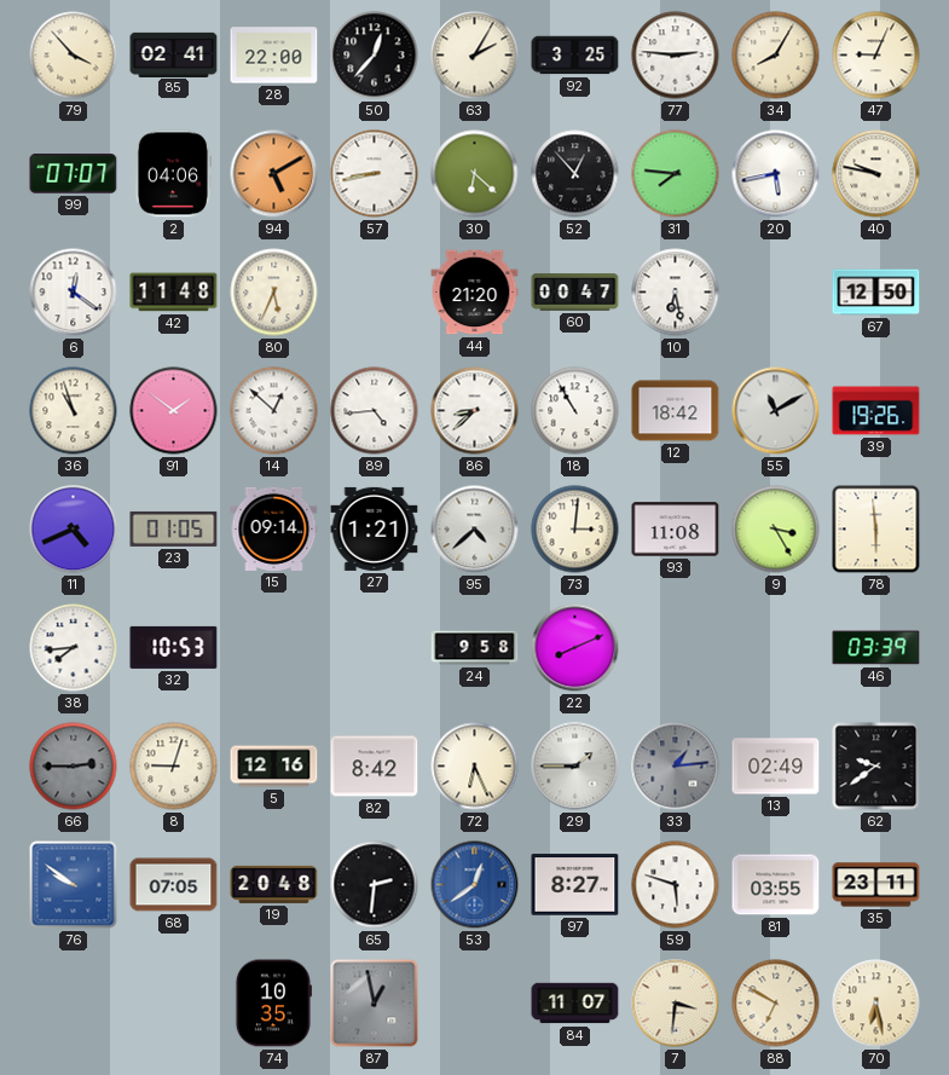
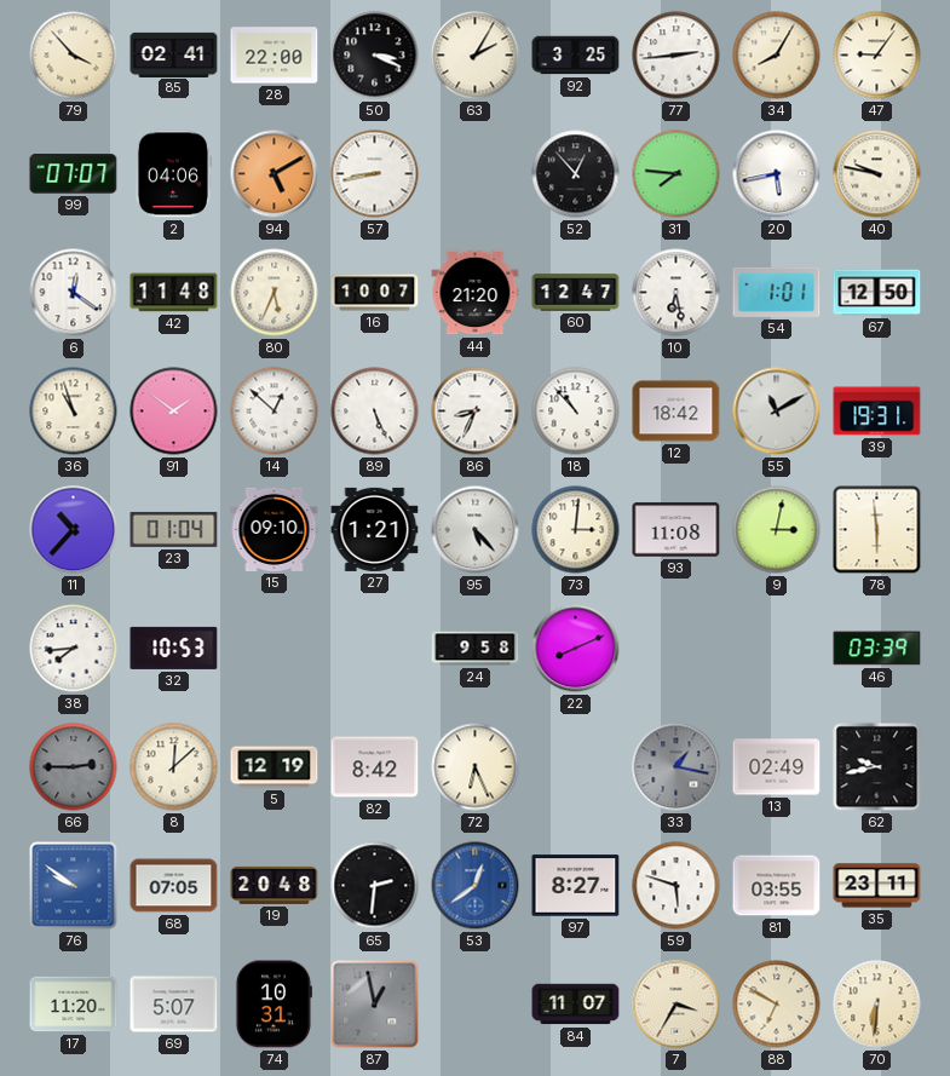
50: 12:37 -> 3:19
77: 2:46 -> 2:44
47: 9:04 -> 9:06
30: 6:22 -> none
16: none -> 10:07
60: 00:47 -> 12:47
54: none -> 1:01
89: 4:44 -> 5:26
86: 8:38 -> 8:34
18: 10:55 -> 10:53
39: 19:26 -> 19:31
11: 4:41 -> 10:37
23: 01:05 -> 01:04
15: 09:14 -> 09:10
95: 4:38 -> 5:23
9: 3:25 -> 3:02
8: 9:03 -> 12:08
5: 12:16 -> 12:19
29: 1:45 -> none
33: 1:14 -> 1:17
62: 9:39 -> 9:43
17: none -> 11:20
69: none -> 5:07
74: 10:35 -> 10:31
7: 3:31 -> 3:35
70: 6:28 -> 6:31
